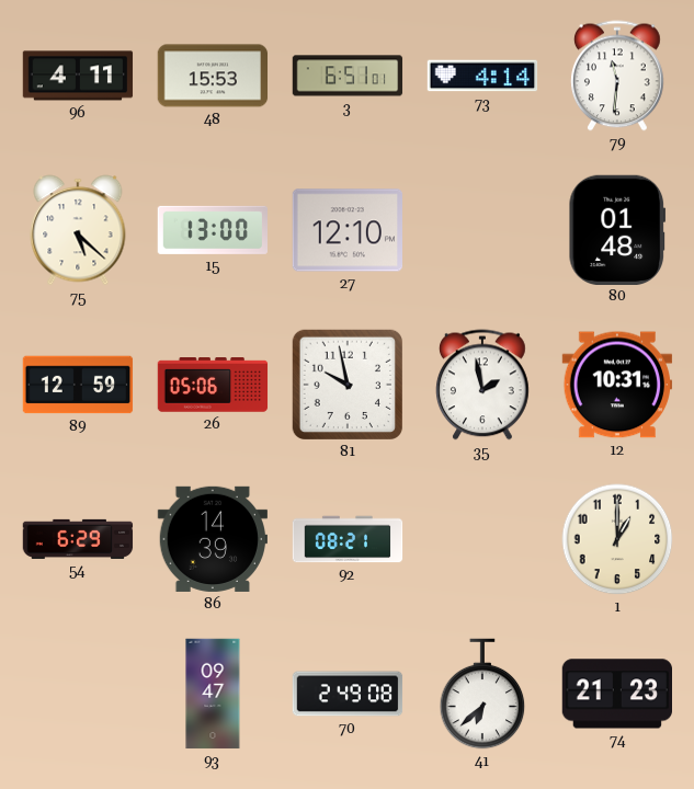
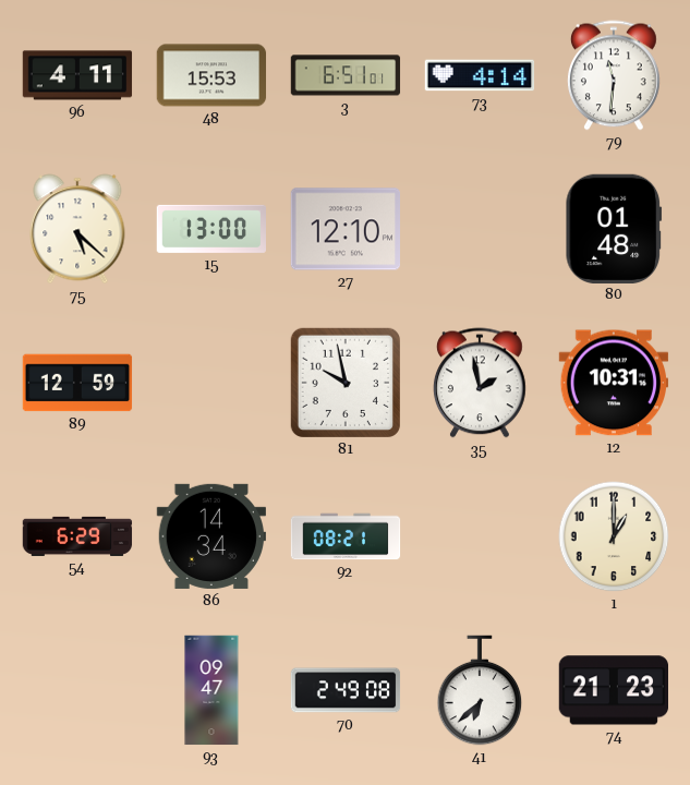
26: 05:06 -> none
86: 14:39 -> 14:34
